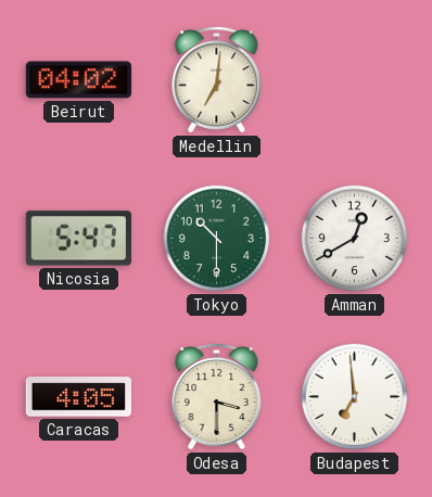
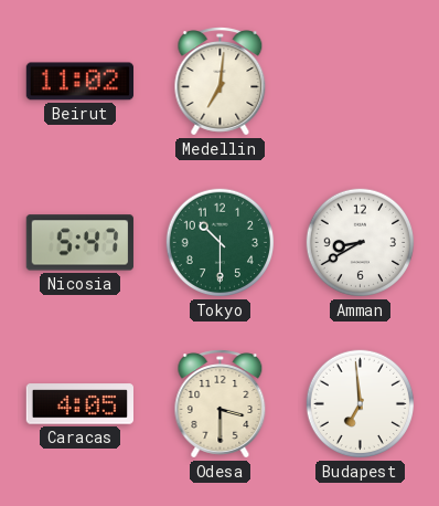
Beirut: 04:02 -> 11:02
Amman: 12:40 -> 8:40
